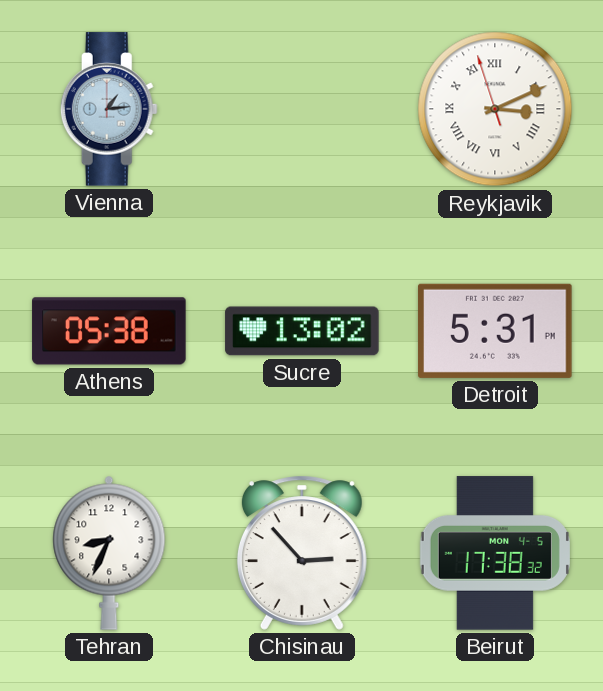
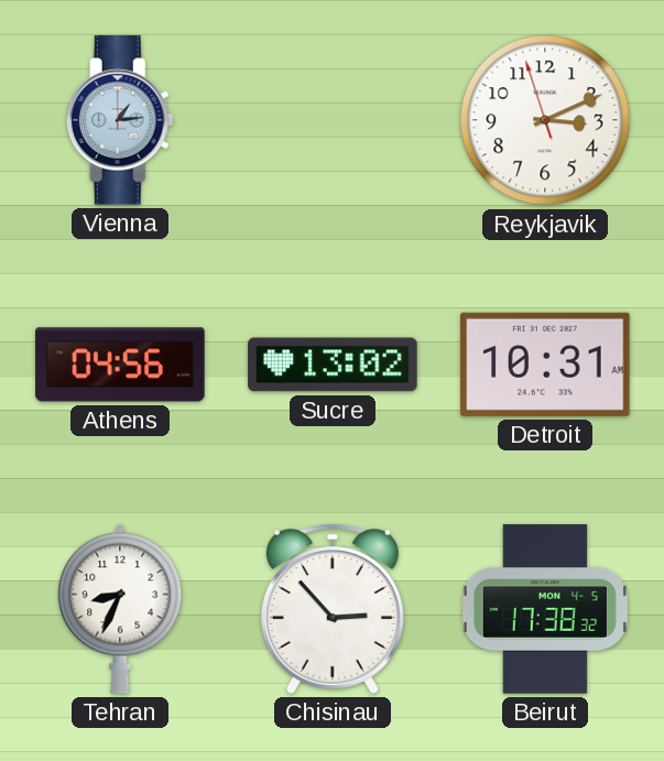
Reykjavik numerals: Roman -> Arabic
Athens: 05:38 -> 04:56
Detroit: 5:31 -> 10:31
